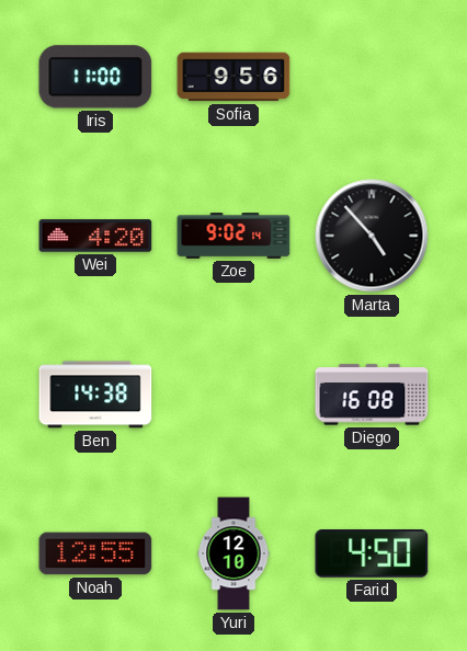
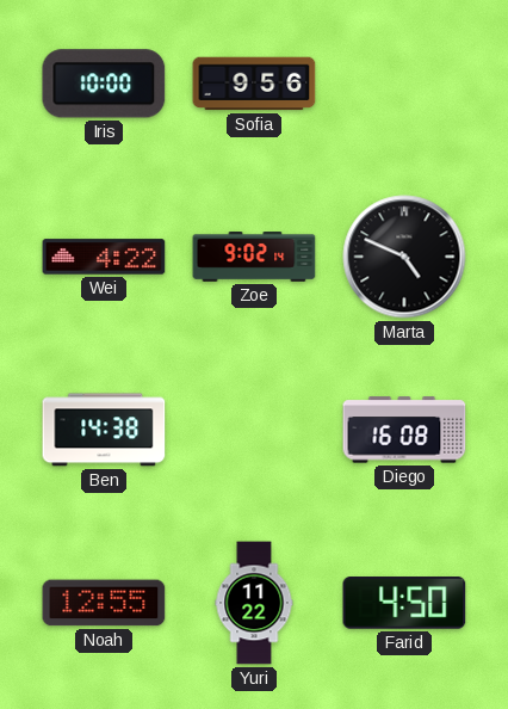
Iris: 11:00 -> 10:00
Wei: 4:20 -> 4:22
Marta: 4:53 -> 4:49
Yuri: 12:10 -> 11:22
